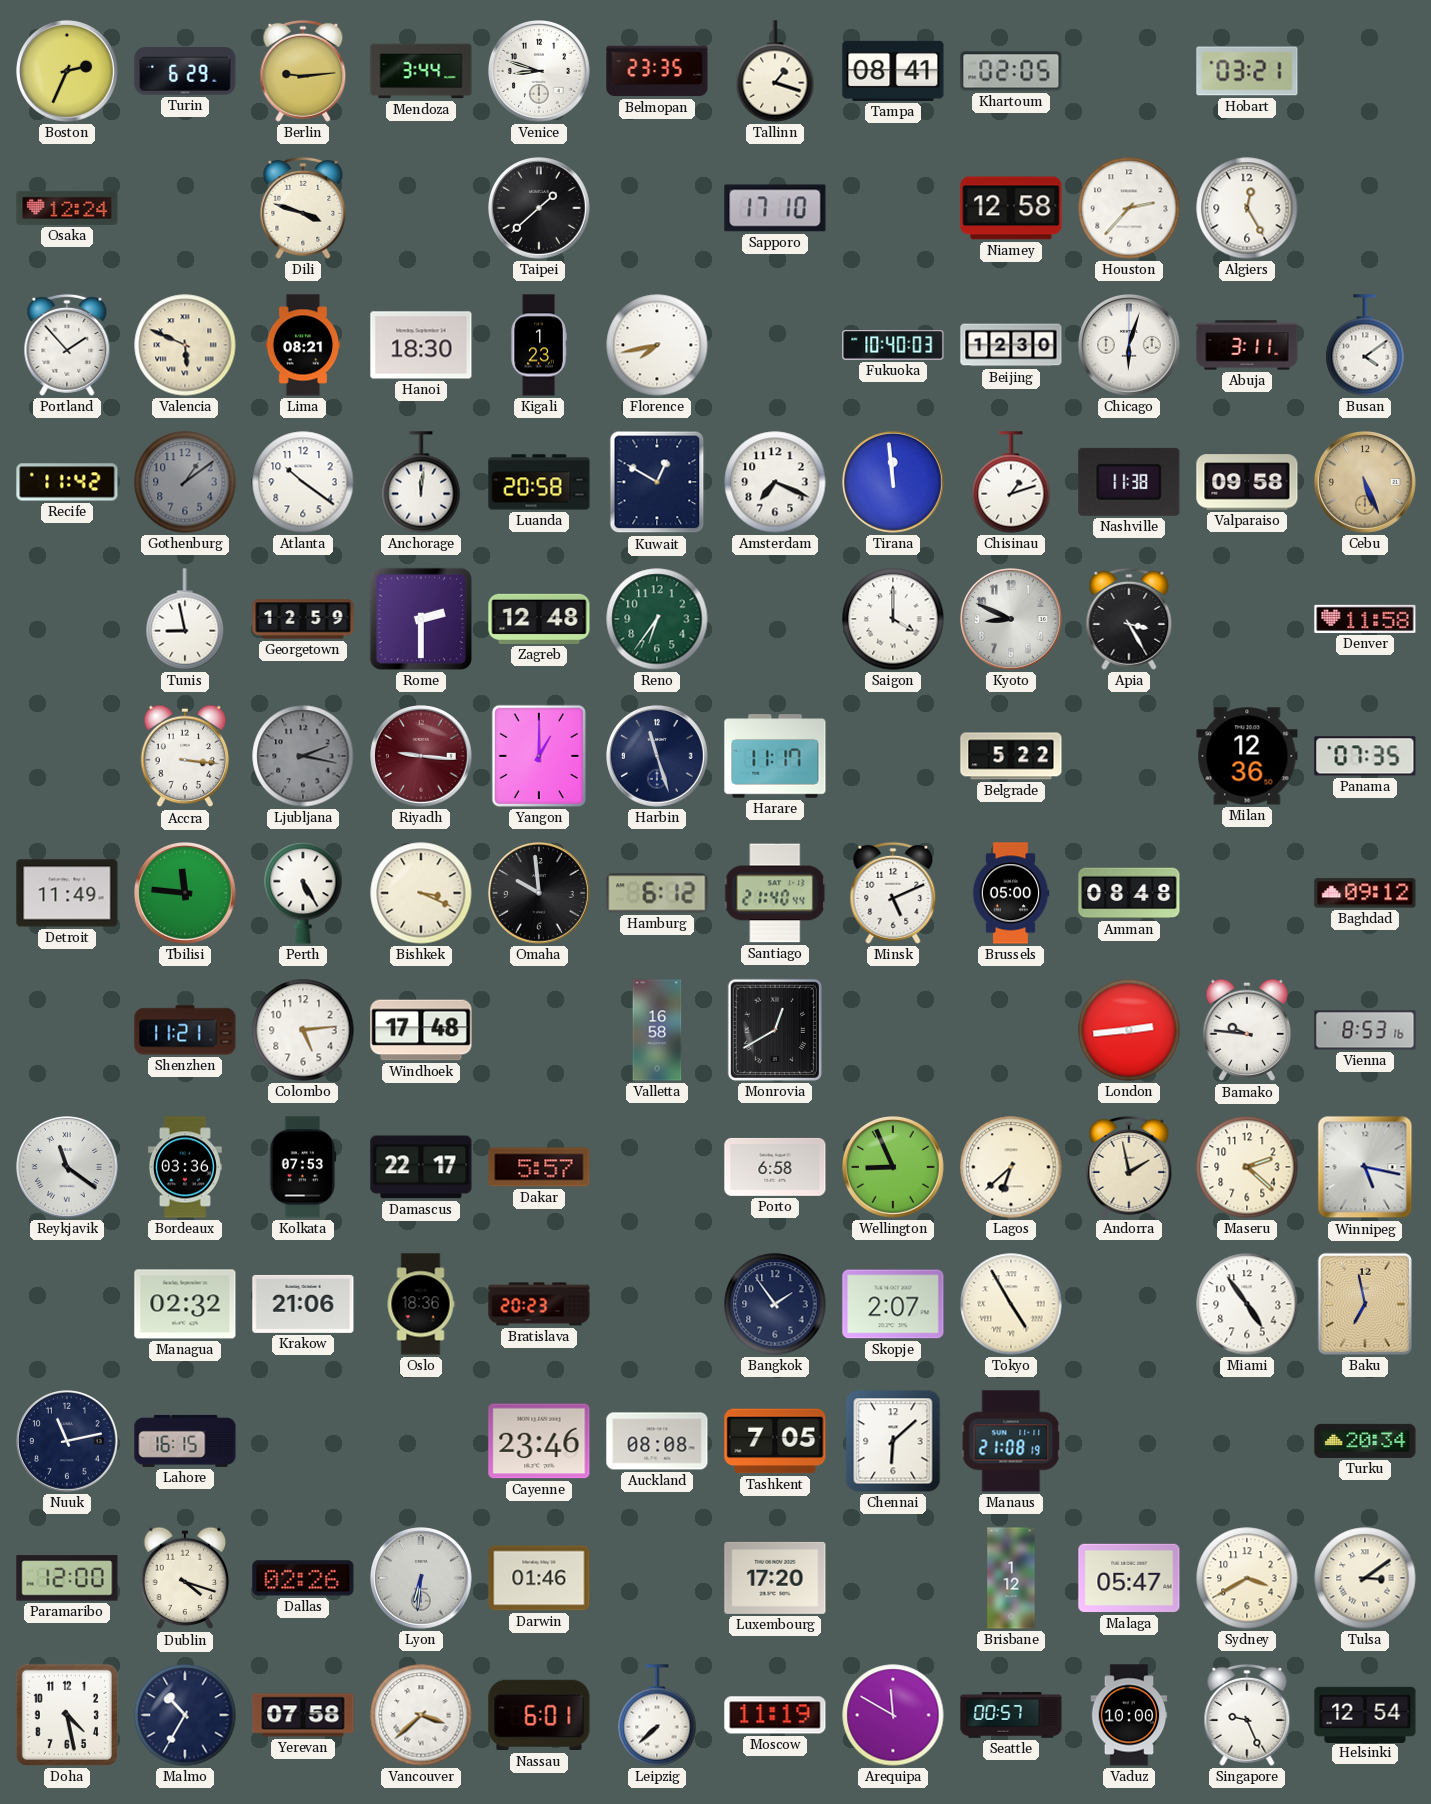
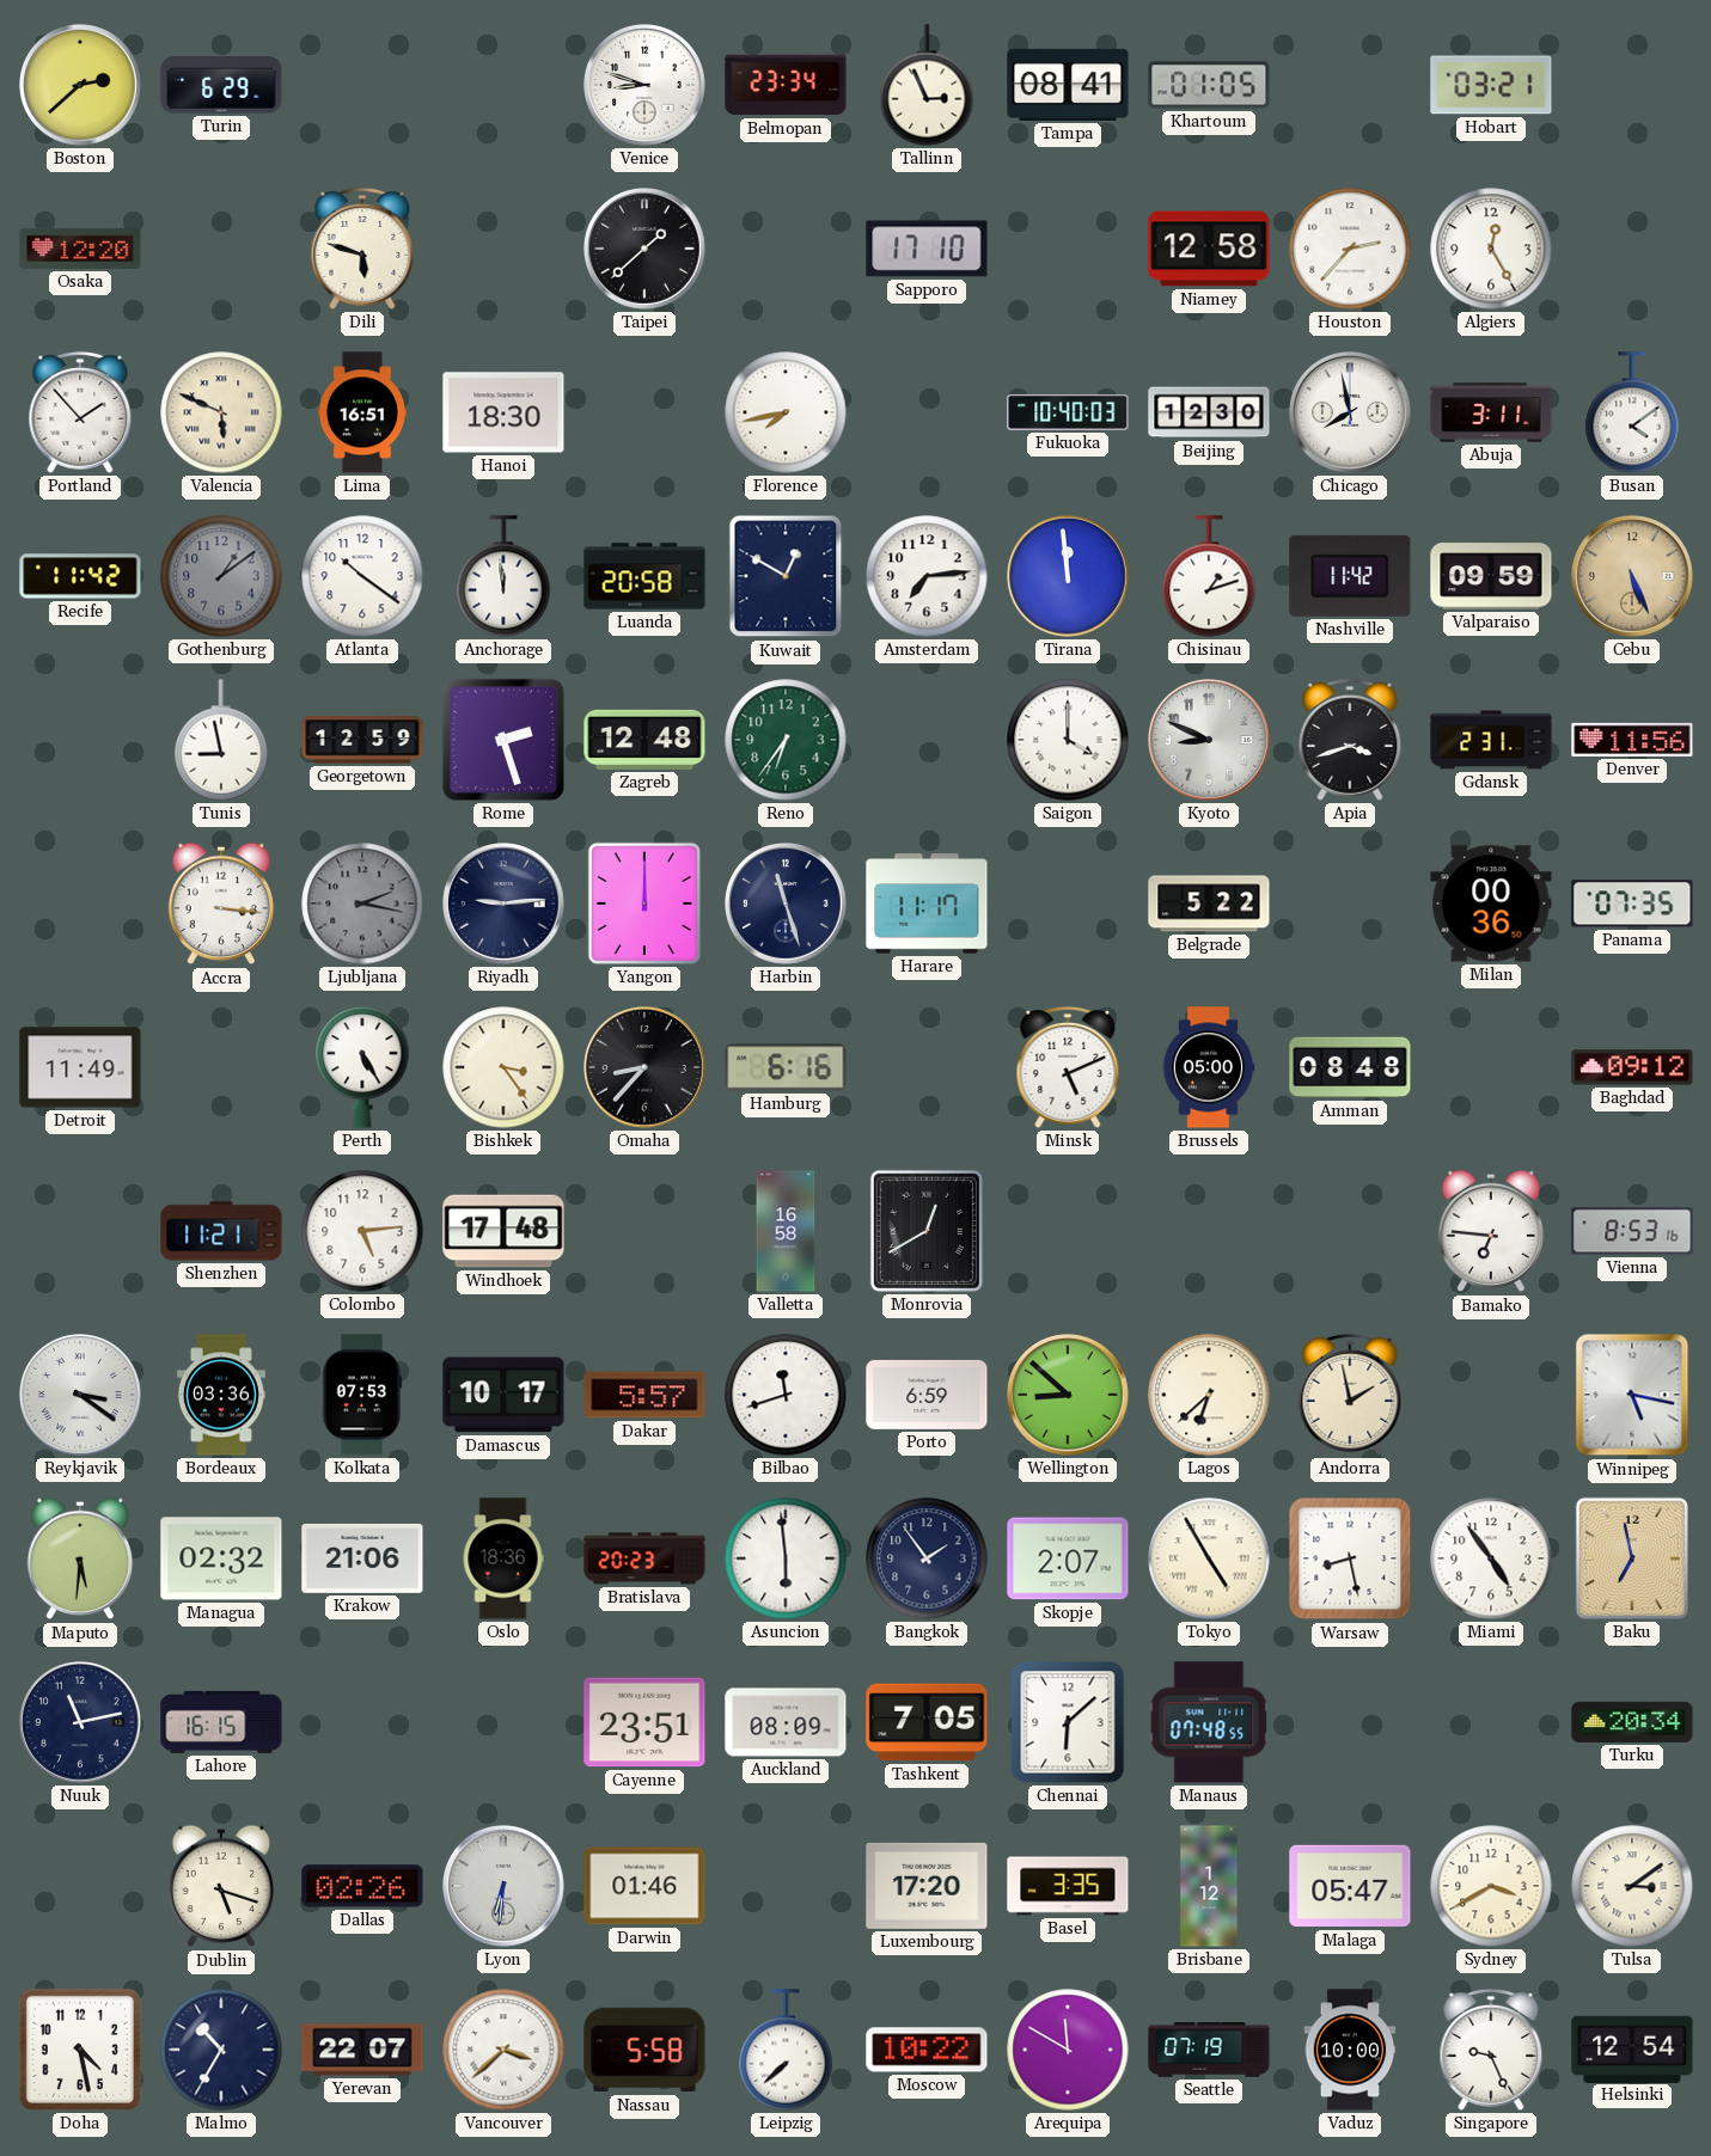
Boston: 2:34 -> 2:38
Berlin: 9:14 -> none
Mendoza: 3:44 -> none
Belmopan: 23:35 -> 23:34
Tallinn: 1:18 -> 2:56
Khartoum: 02:05 -> 01:05
Osaka: 12:24 -> 12:20
Dili: 3:48 -> 5:48
Lima: 08:21 -> 16:51
Kigali: 1:23 -> none
Chicago: 6:03 -> 7:58
Anchorage: 12:01 -> 11:59
Amsterdam: 7:19 -> 7:14
Nashville: 11:38 -> 11:42
Valparaiso: 09:58 -> 09:59
Rome: 2:30 -> 2:27
Apia: 3:25 -> 3:42
Gdansk: none -> 2:31
Denver: 11:58 -> 11:56
Riyadh: 9:16 -> 9:14
Riyadh dial: burgundy -> navy
Yangon: 1:00 -> 12:00
Milan: 12:36 -> 00:36
Tbilisi: 11:46 -> none
Bishkek: 3:19 -> 3:24
Omaha: 9:59 -> 8:37
Hamburg: 6:12 -> 6:16
Santiago: 21:40 -> none
London: 2:44 -> none
Bamako: 9:46 -> 6:46
Reykjavik: 11:21 -> 3:21
Damascus: 22:17 -> 10:17
Bilbao: none -> 11:42
Porto: 6:58 -> 6:59
Wellington: 8:56 -> 8:52
Maseru: 2:22 -> none
Maputo: none -> 5:31
Asuncion: none -> 5:59
Warsaw: none -> 8:28
Cayenne: 23:46 -> 23:51
Auckland: 08:08 -> 08:09
Manaus: 21:08 -> 07:48
Paramaribo: 12:00 -> none
Dublin: 4:18 -> 5:18
Basel: none -> 3:35
Yerevan: 07:58 -> 22:07
Nassau: 6:01 -> 5:58
Moscow: 11:19 -> 10:22
Seattle: 00:57 -> 07:19
